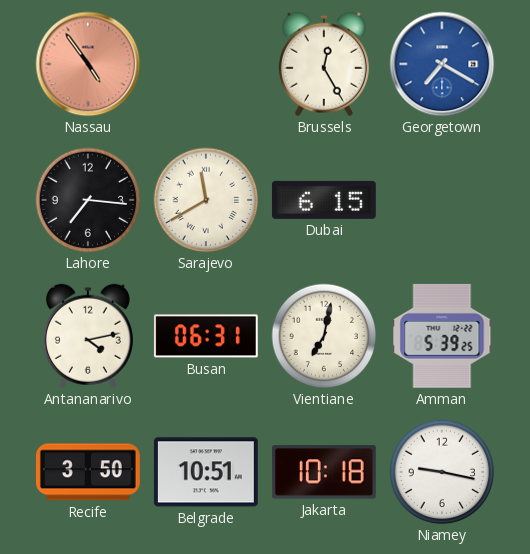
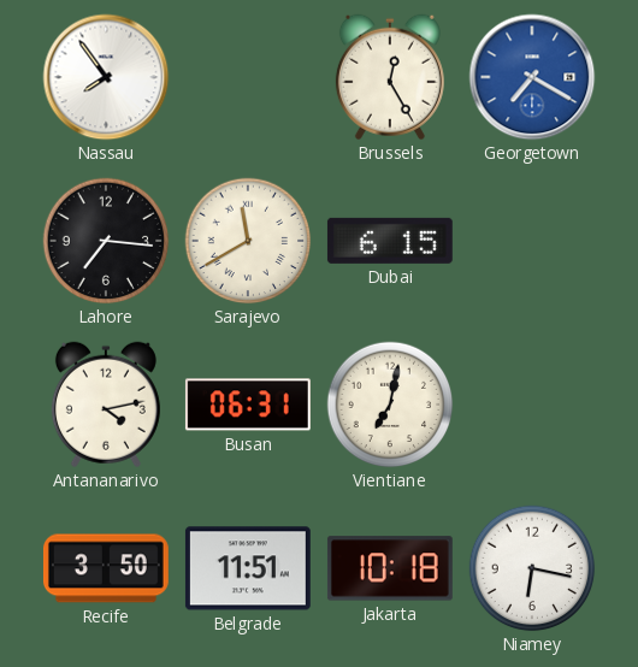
Nassau: 4:54 -> 7:54
Nassau dial: salmon -> white
Amman: 5:39 -> none
Belgrade: 10:51 -> 11:51
Niamey: 9:17 -> 6:17
